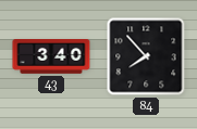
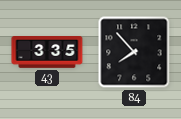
43: 3:40 -> 3:35
